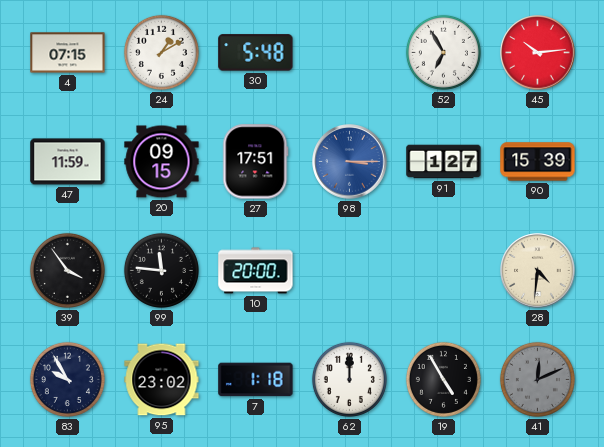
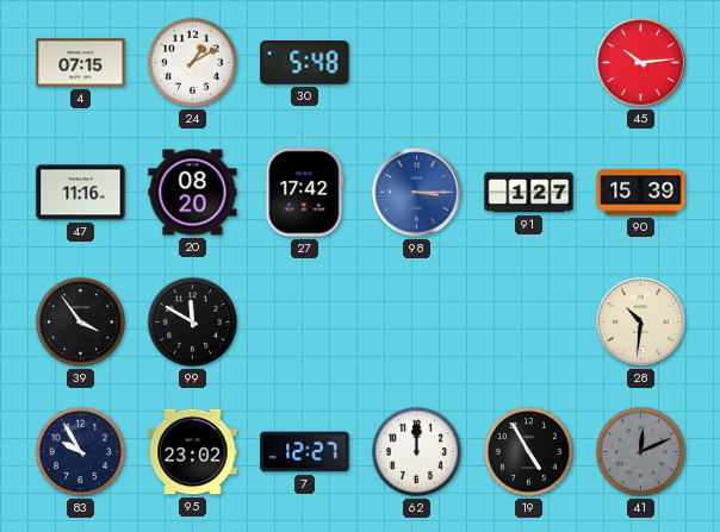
52: 6:55 -> none
47: 11:59 -> 11:16
20: 09:15 -> 08:20
27: 17:51 -> 17:42
99: 11:46 -> 11:50
10: 20:00 -> none
28: 4:31 -> 10:31
7: 1:18 -> 12:27
